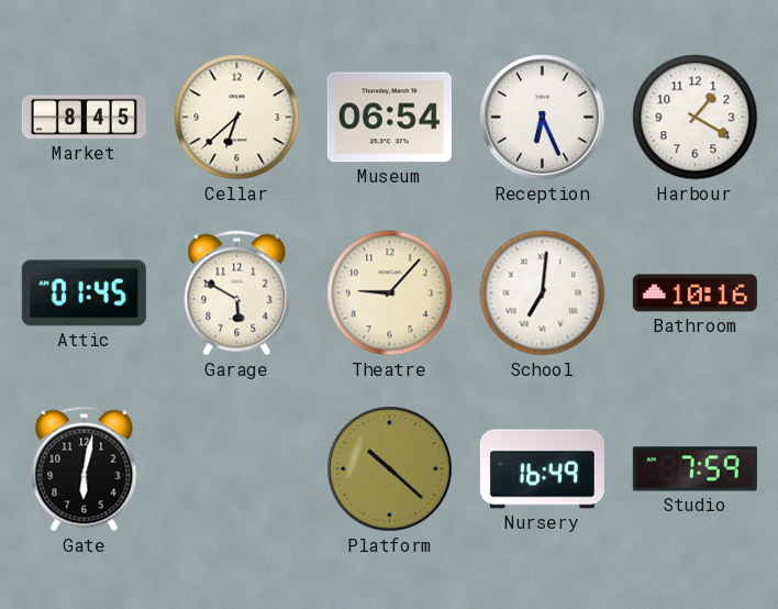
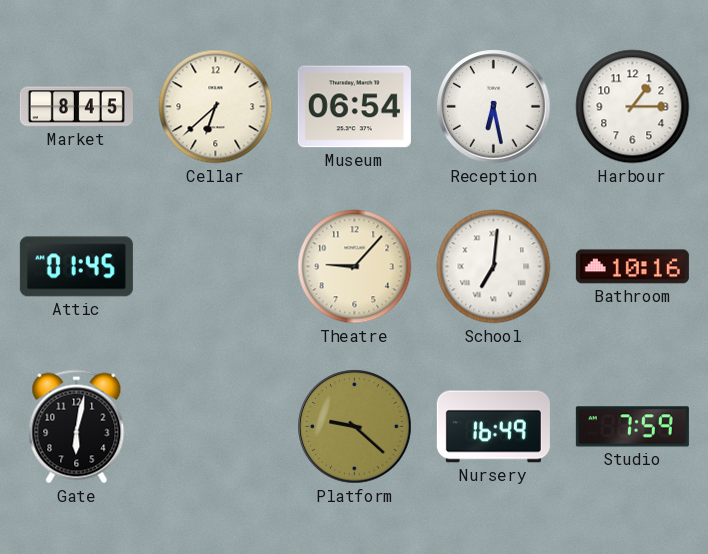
Reception: 6:26 -> 6:28
Harbour: 1:20 -> 1:15
Garage: 5:50 -> none
Platform: 10:22 -> 9:22
